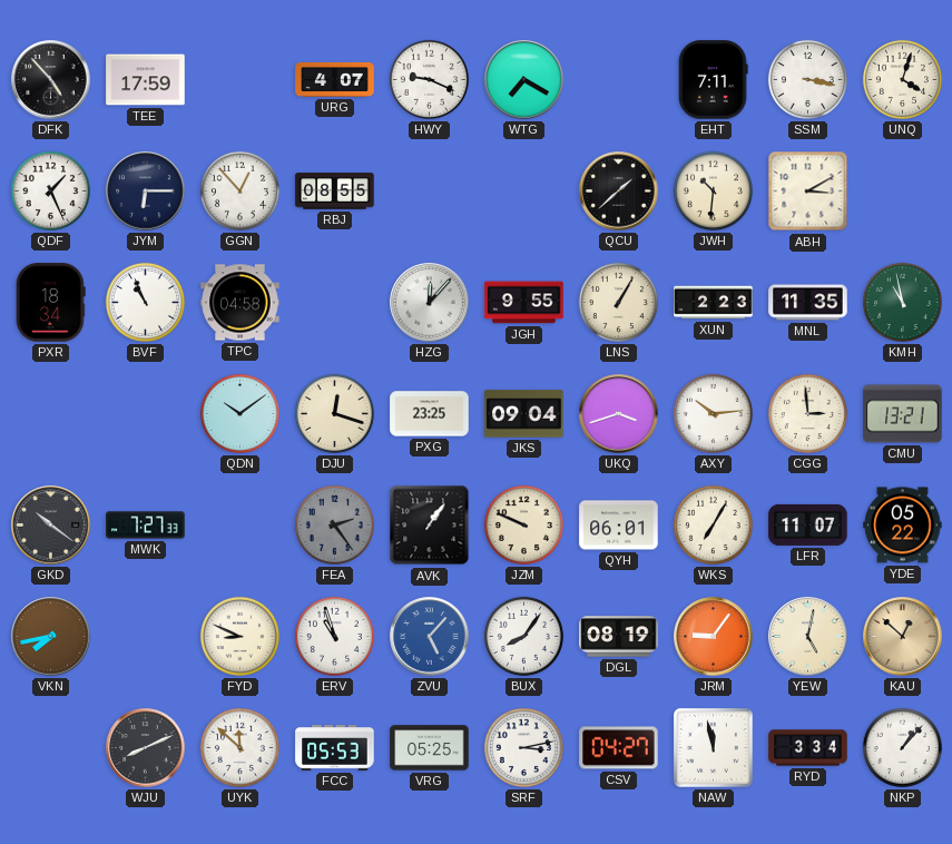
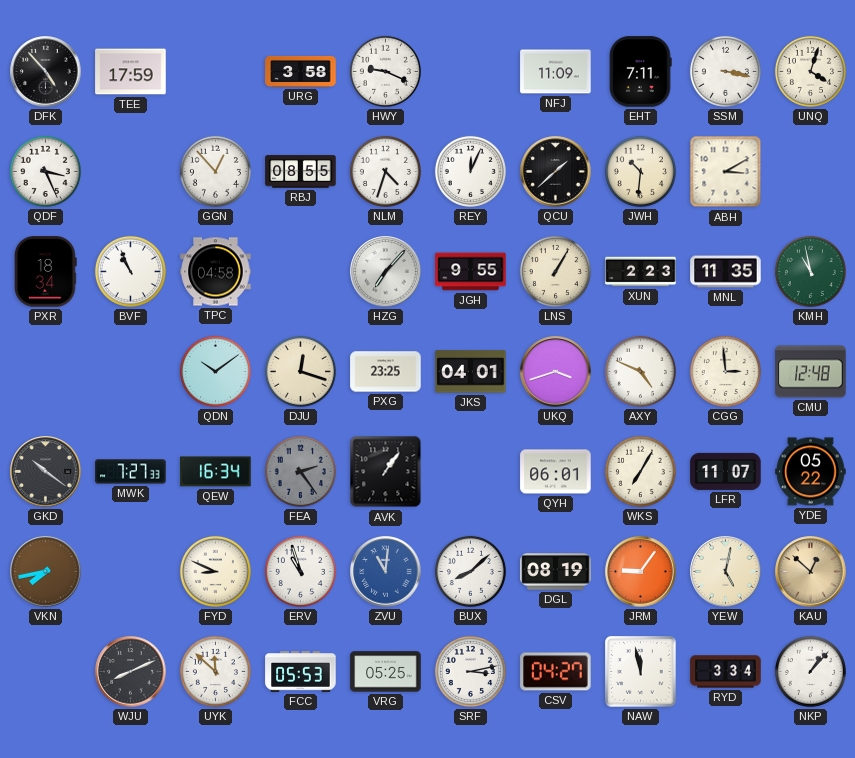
URG: 4:07 -> 3:58
WTG: 7:20 -> none
NFJ: none -> 11:09
QDF: 1:26 -> 3:26
JYM: 6:15 -> none
NLM: none -> 4:33
REY: none -> 12:04
HZG: 12:07 -> 7:07
JKS: 09:04 -> 04:01
AXY: 10:14 -> 4:49
CMU: 13:21 -> 12:48
QEW: none -> 16:34
JZM: 9:49 -> none
ZVU: 5:07 -> 11:01
BUX: 8:06 -> 8:08
